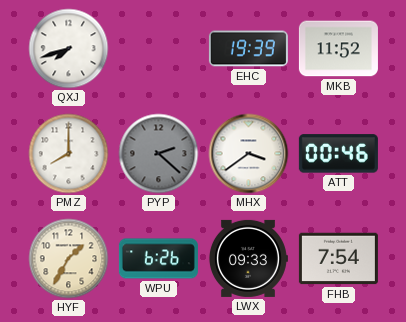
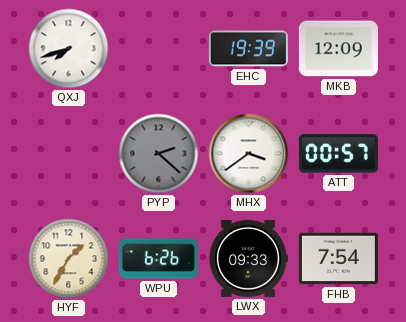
MKB: 11:52 -> 12:09
PMZ: 8:00 -> none
ATT: 00:46 -> 00:57
